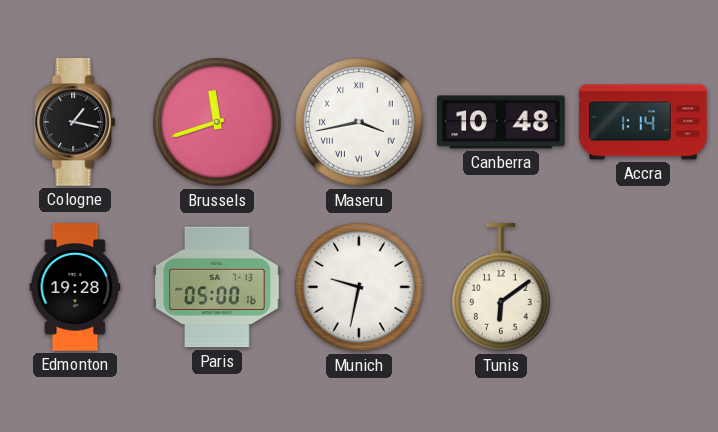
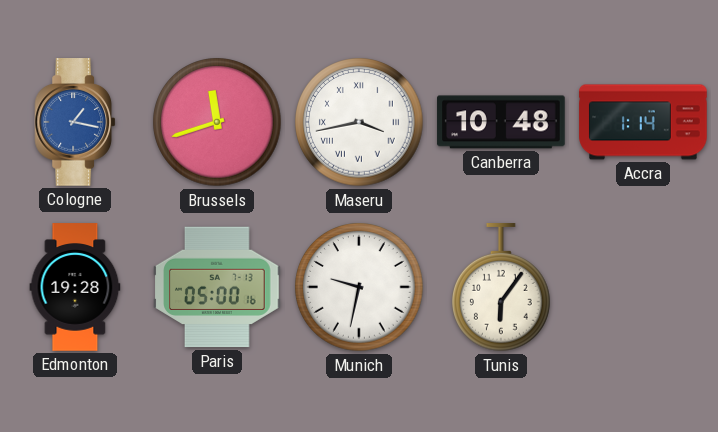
Cologne dial: black -> blue
Tunis: 6:09 -> 6:06
